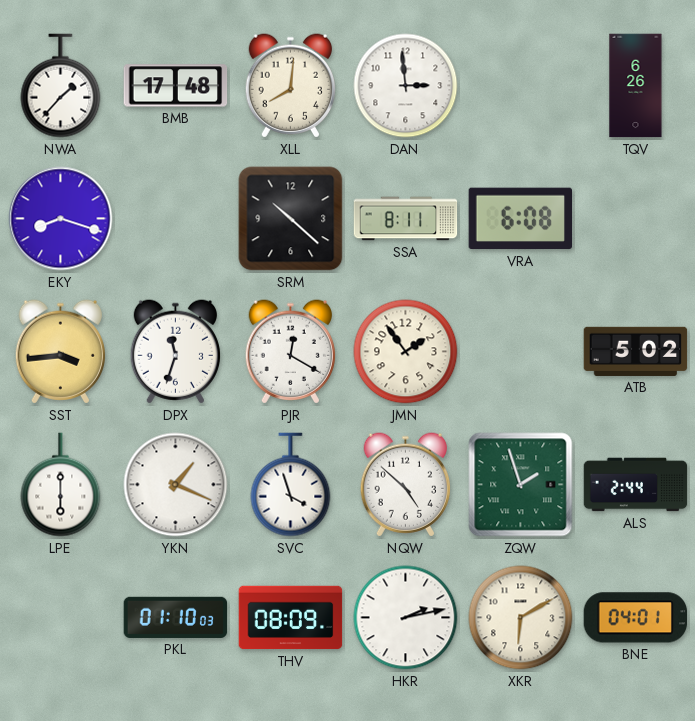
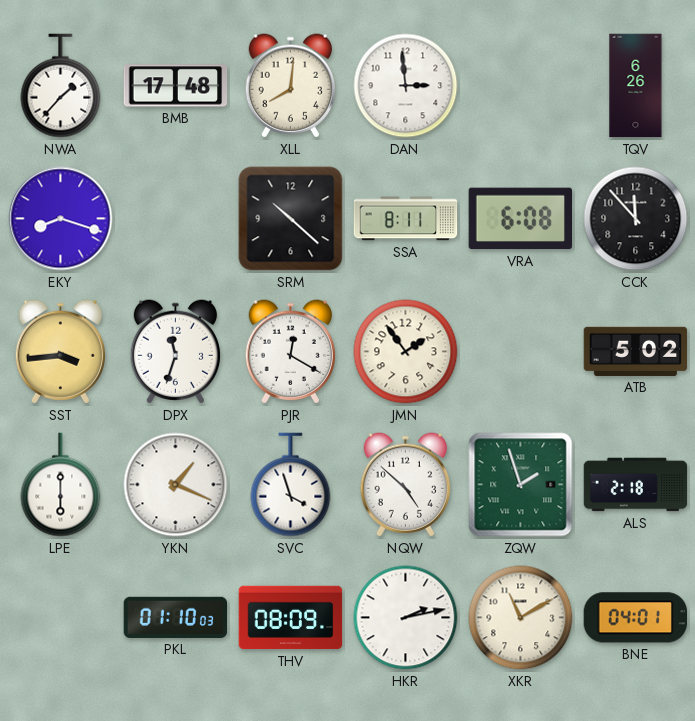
CCK: none -> 11:53
ALS: 2:44 -> 2:18
XKR: 6:10 -> 11:10
